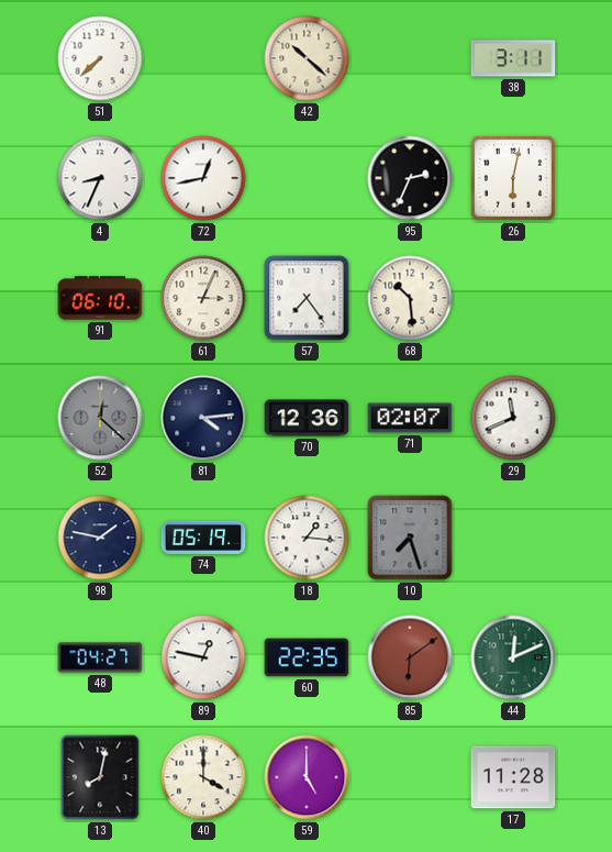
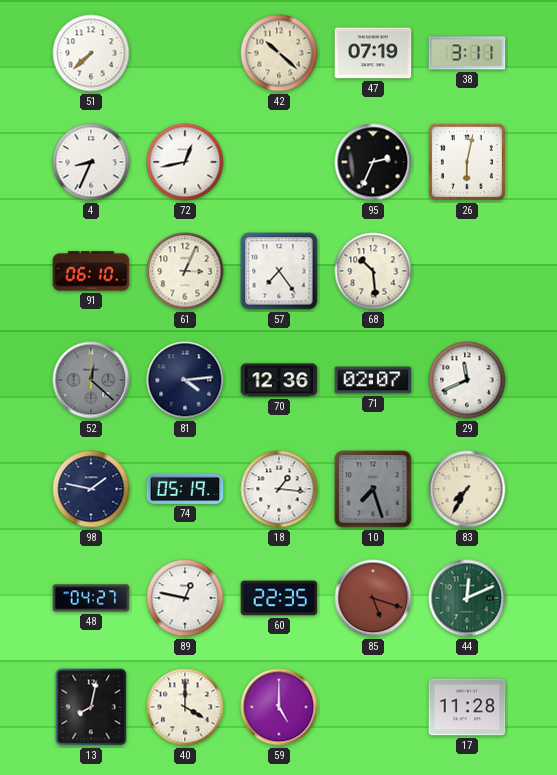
47: none -> 07:19
83: none -> 7:35
85: 6:09 -> 5:18
